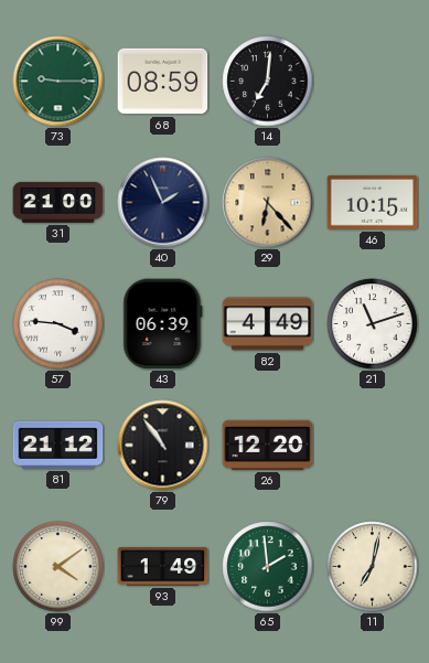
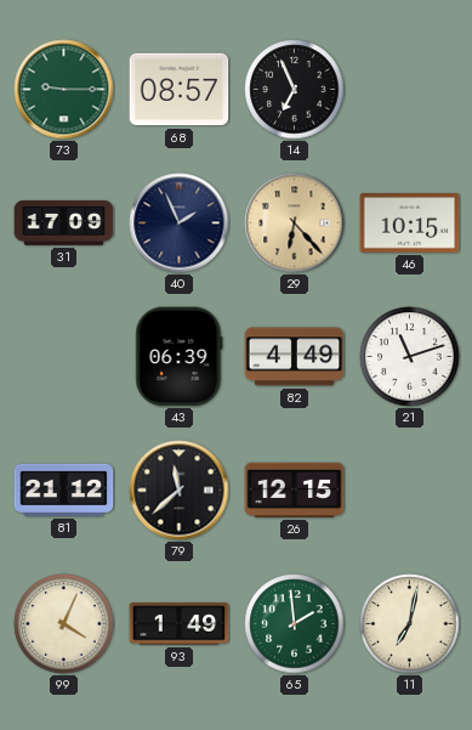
68: 08:59 -> 08:57
14: 7:01 -> 6:56
31: 21:00 -> 17:09
57: 3:46 -> none
79: 10:54 -> 11:38
26: 12:20 -> 12:15
99: 4:09 -> 4:04
